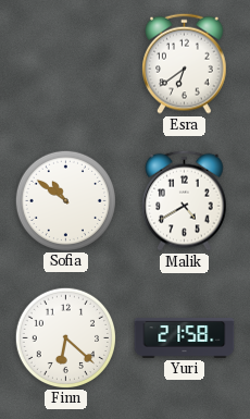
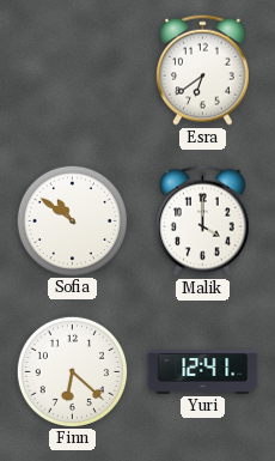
Malik: 4:40 -> 4:00
Yuri: 21:58 -> 12:41
